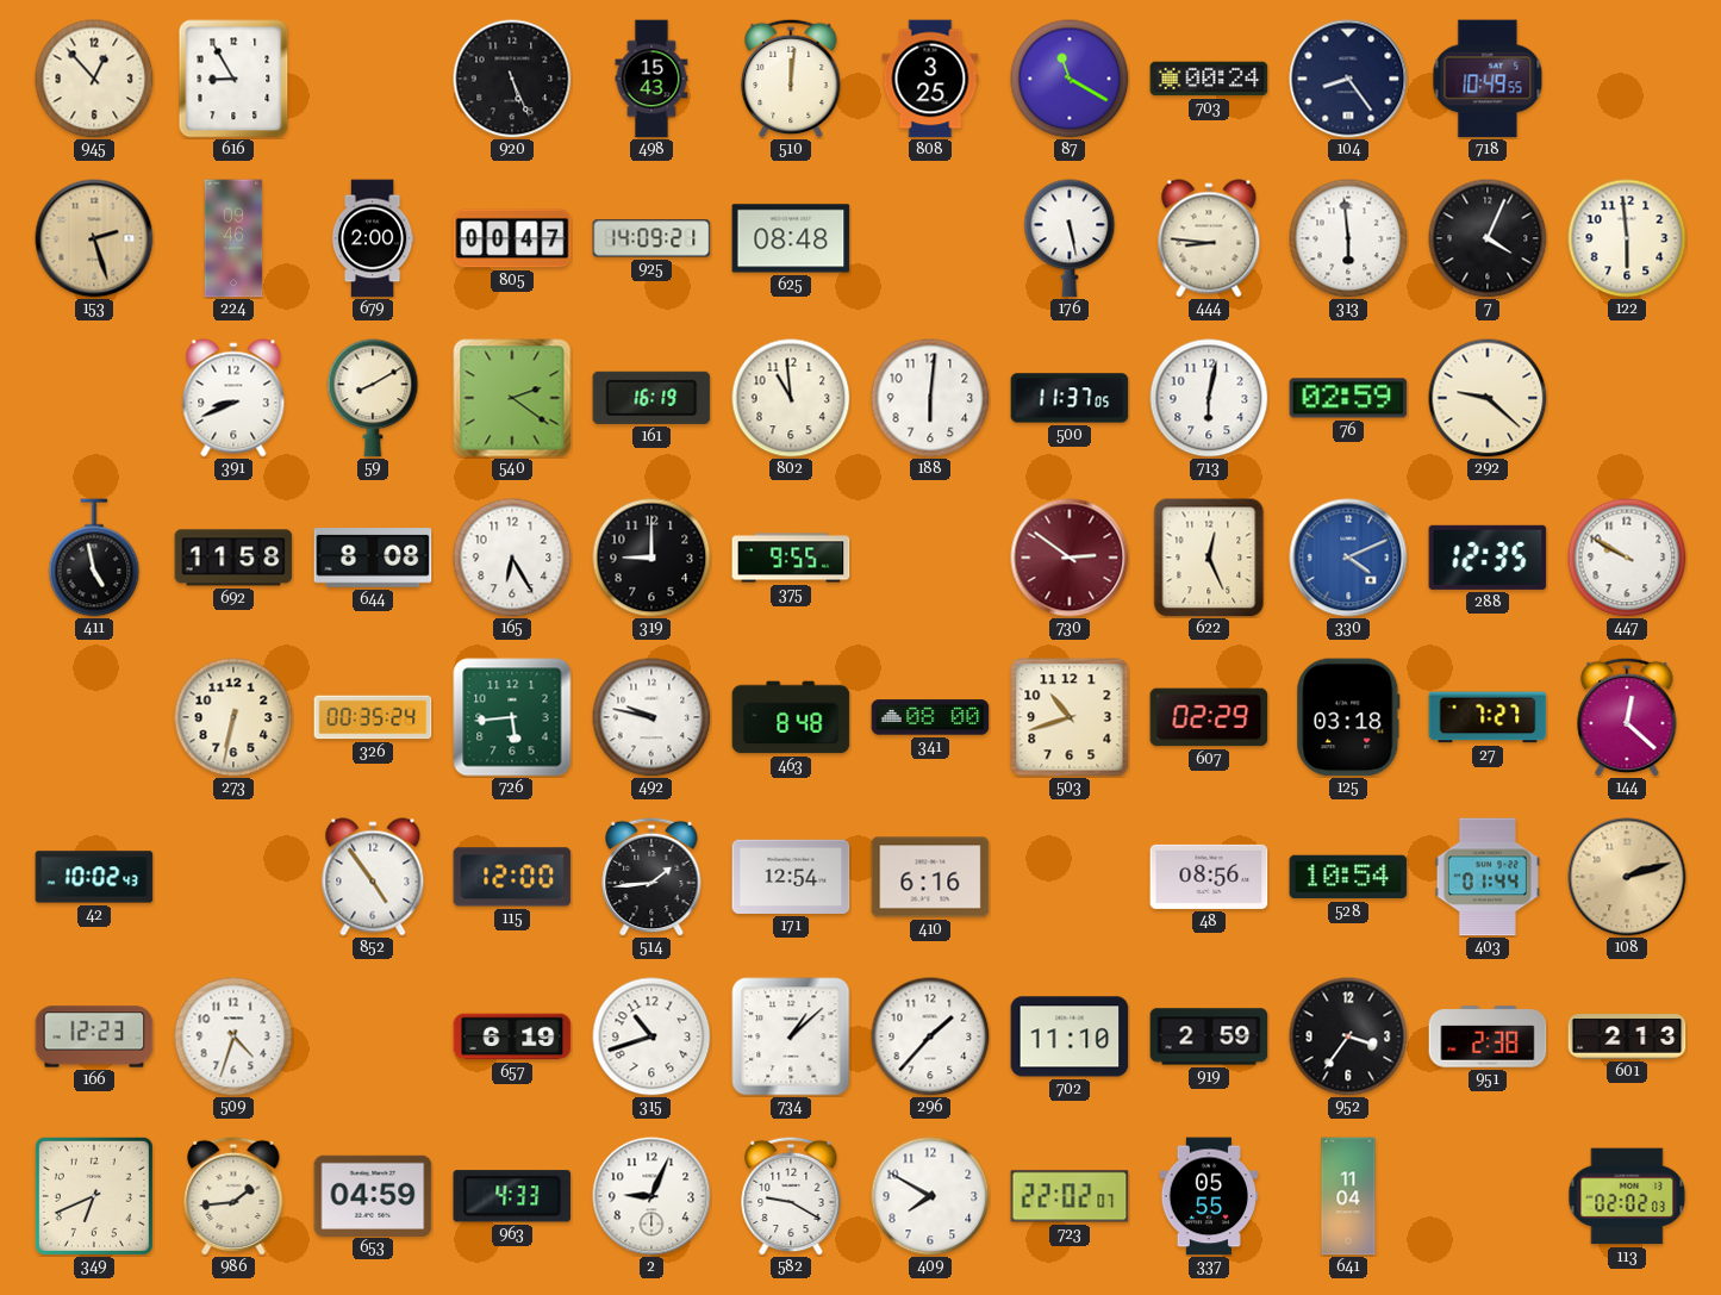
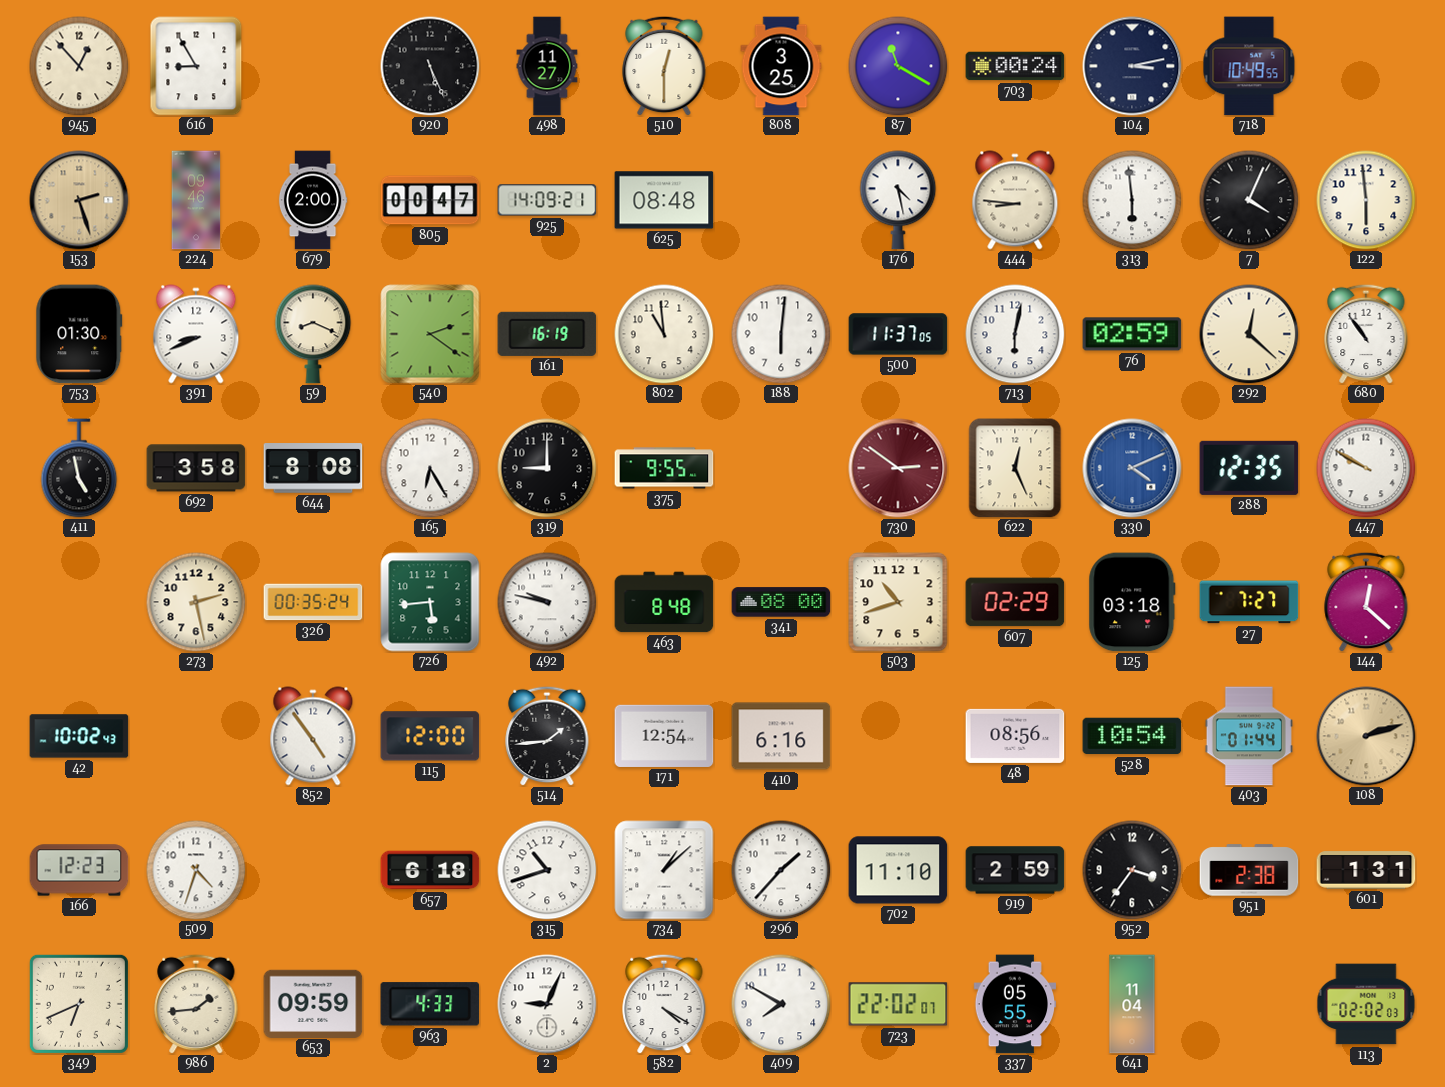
498: 15:43 -> 11:27
510: 12:01 -> 12:30
104: 8:24 -> 3:13
176: 5:28 -> 4:28
753: none -> 01:30
59: 8:10 -> 8:19
292: 9:22 -> 12:22
680: none -> 10:54
692: 11:58 -> 3:58
273: 6:32 -> 2:28
657: 6:19 -> 6:18
601: 2:13 -> 1:31
653: 04:59 -> 09:59
582: 9:20 -> 4:20
